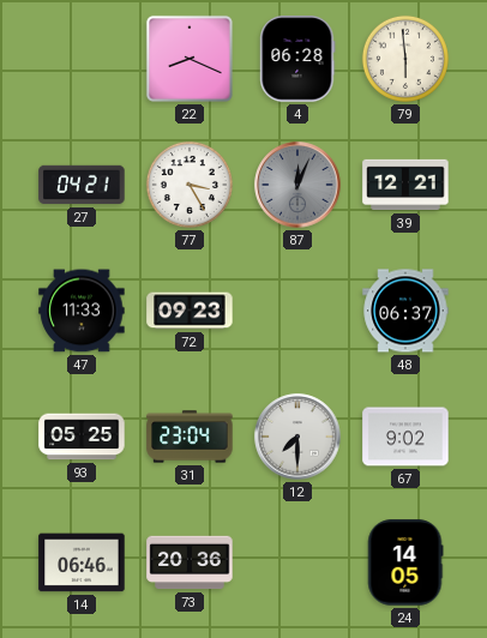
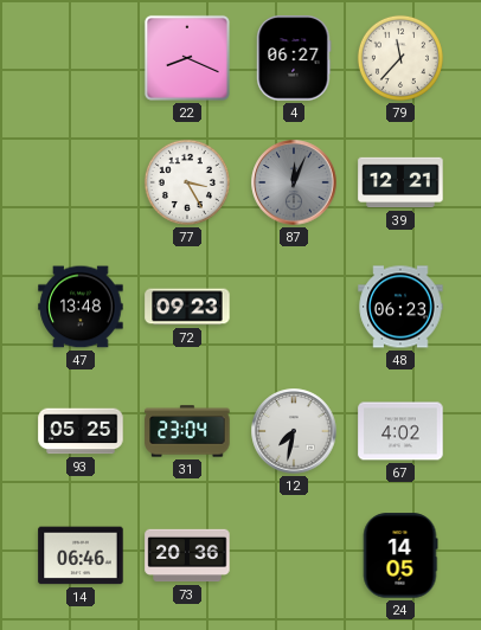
4: 06:28 -> 06:27
79: 5:59 -> 11:37
27: 04:21 -> none
47: 11:33 -> 13:48
48: 06:37 -> 06:23
12: 7:30 -> 7:32
67: 9:02 -> 4:02
